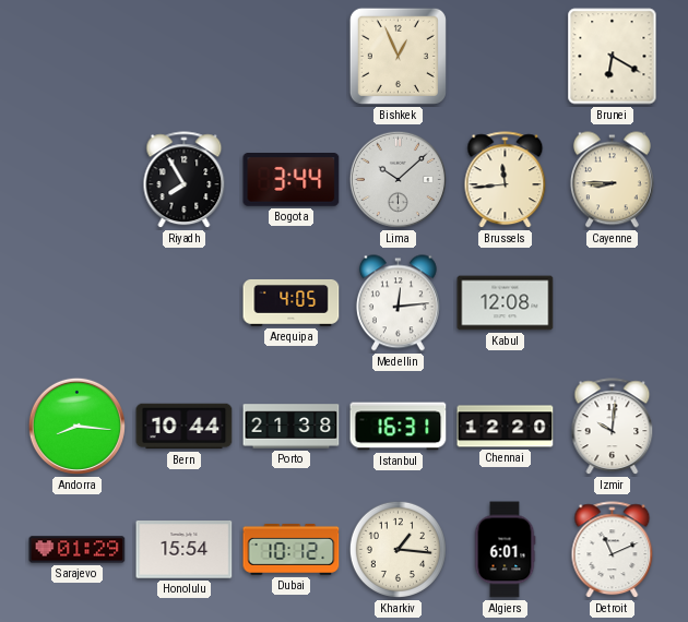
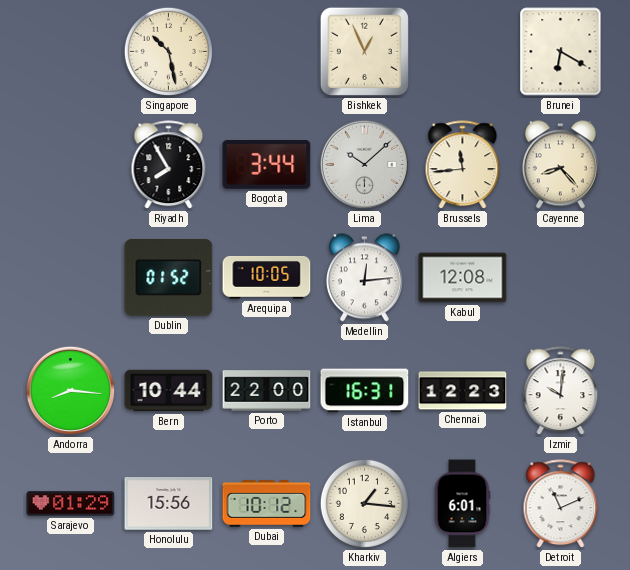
Singapore: none -> 10:28
Cayenne: 8:45 -> 8:23
Dublin: none -> 01:52
Arequipa: 4:05 -> 10:05
Porto: 21:38 -> 22:00
Chennai: 12:20 -> 12:23
Honolulu: 15:54 -> 15:56
